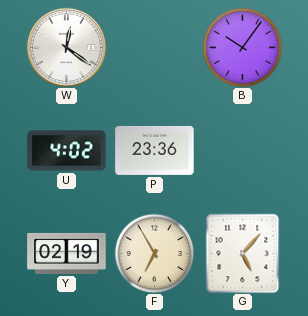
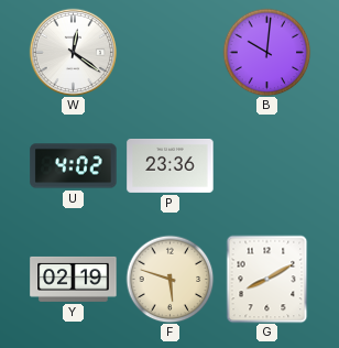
B: 10:06 -> 10:01
F: 6:55 -> 5:48
G: 5:07 -> 8:10
